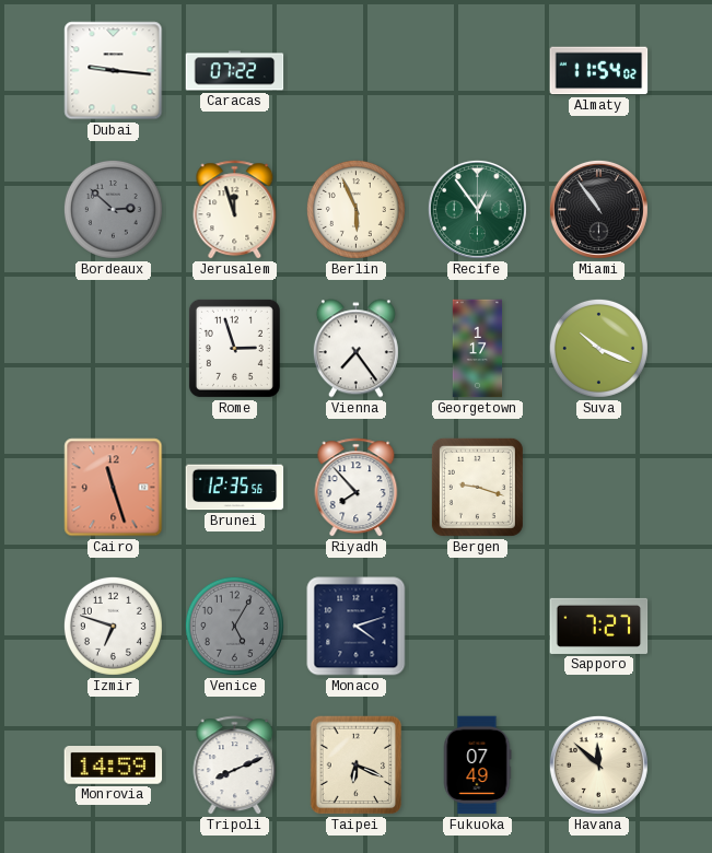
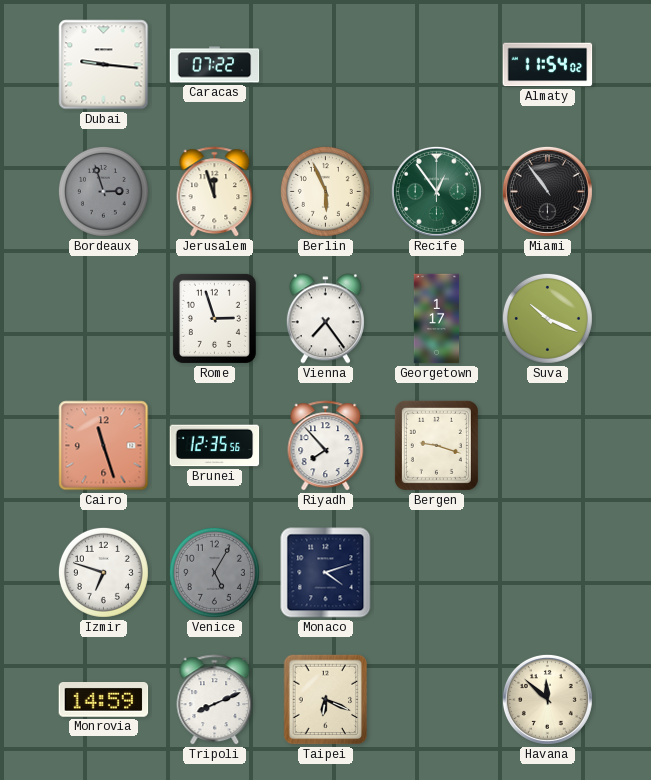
Bordeaux: 2:52 -> 2:57
Sapporo: 7:27 -> none
Fukuoka: 07:49 -> none
